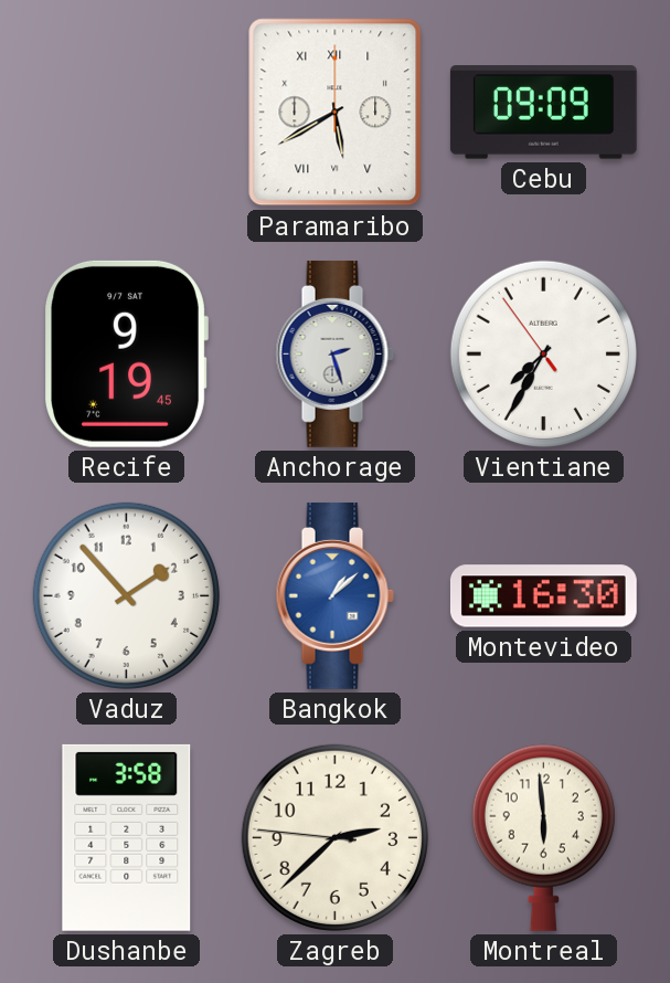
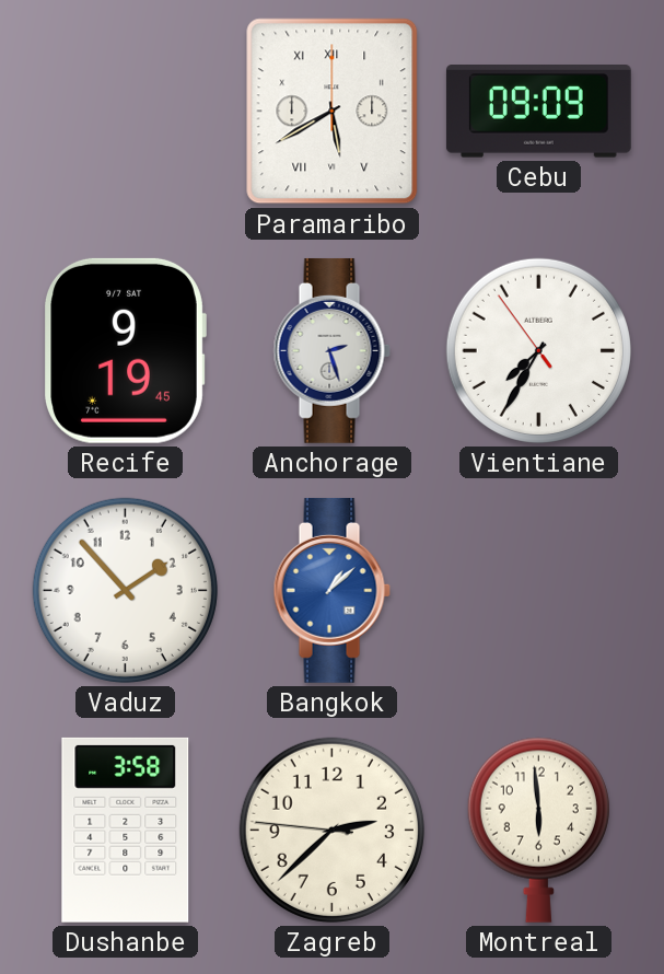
Montevideo: 16:30 -> none
